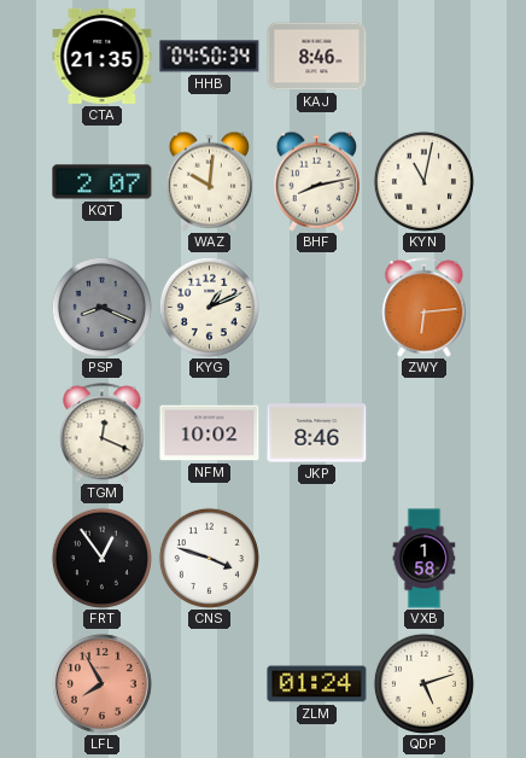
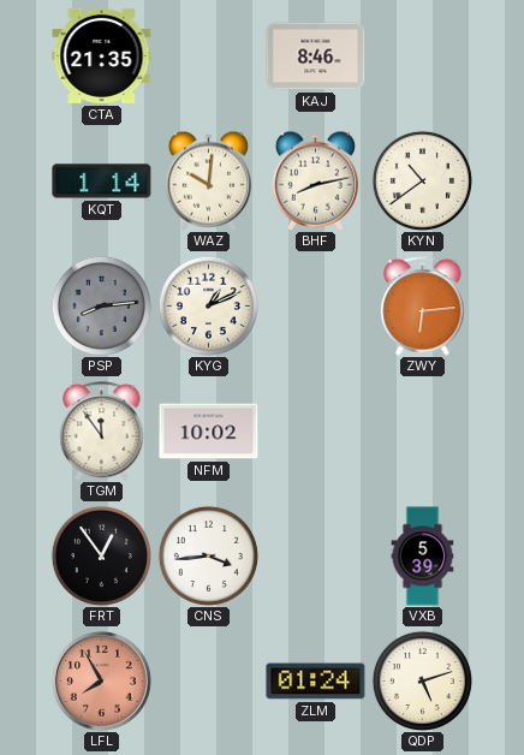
HHB: 04:50 -> none
KQT: 2:07 -> 1:14
KYN: 11:02 -> 10:39
PSP: 8:19 -> 8:14
TGM: 12:19 -> 11:54
JKP: 8:46 -> none
CNS: 3:48 -> 3:44
VXB: 1:58 -> 5:39
